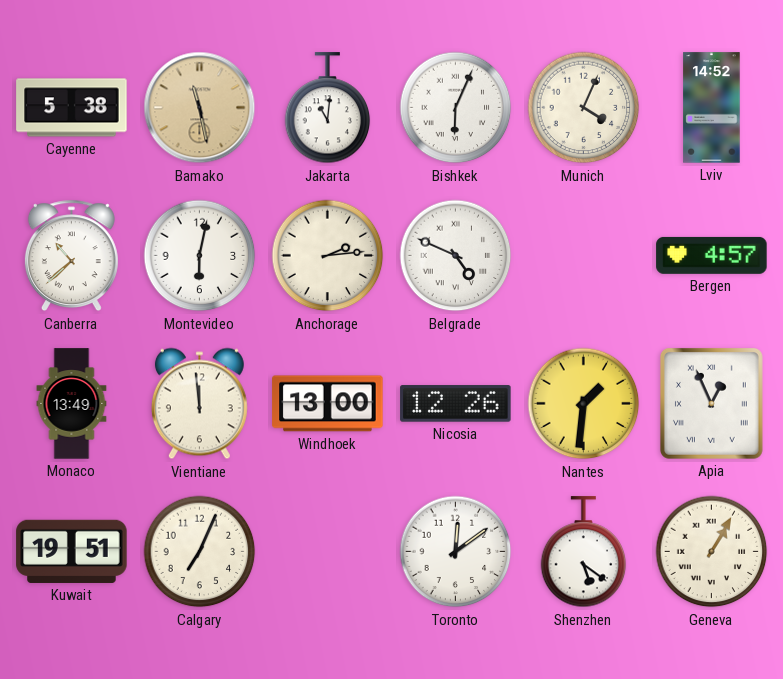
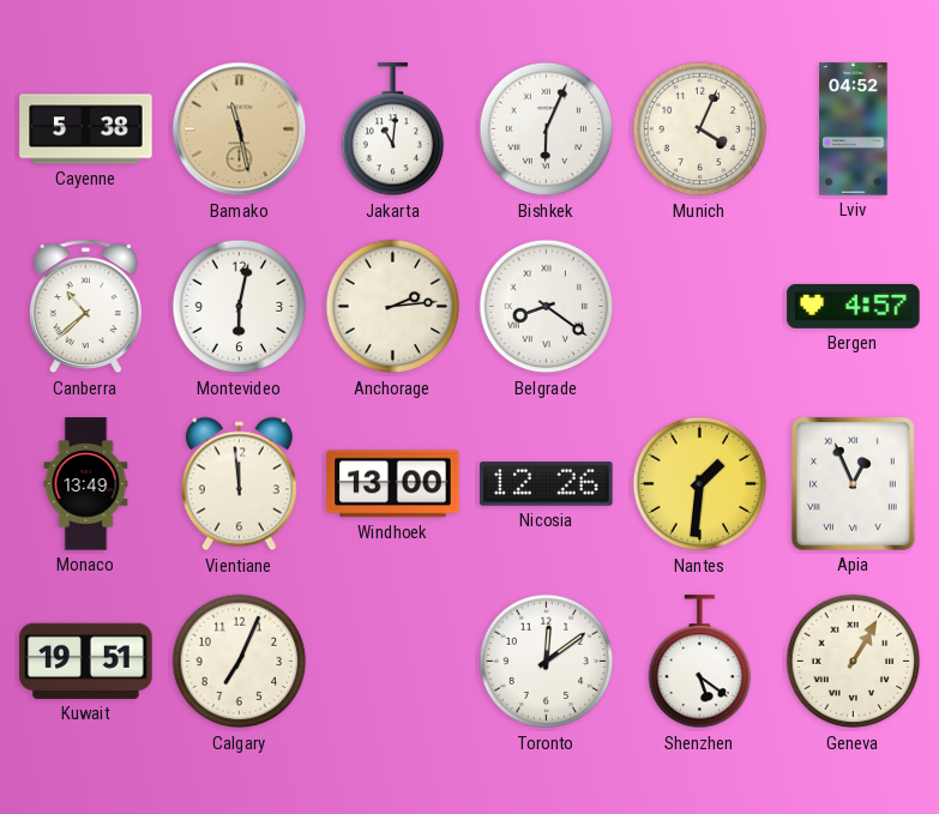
Lviv: 14:52 -> 04:52
Belgrade: 4:49 -> 8:21
